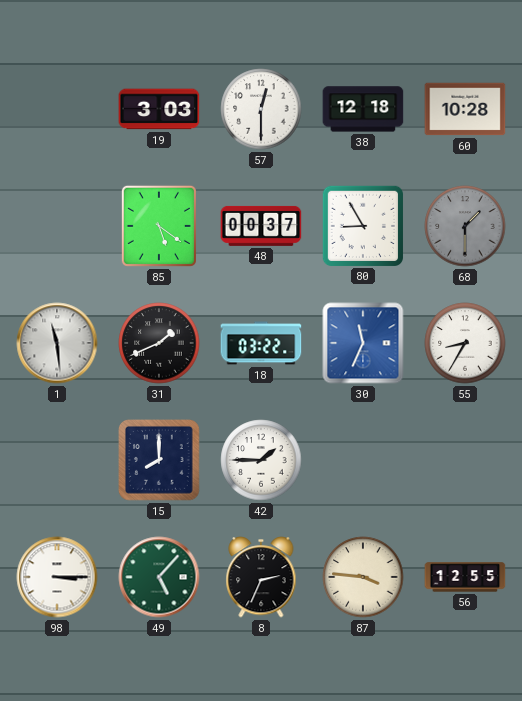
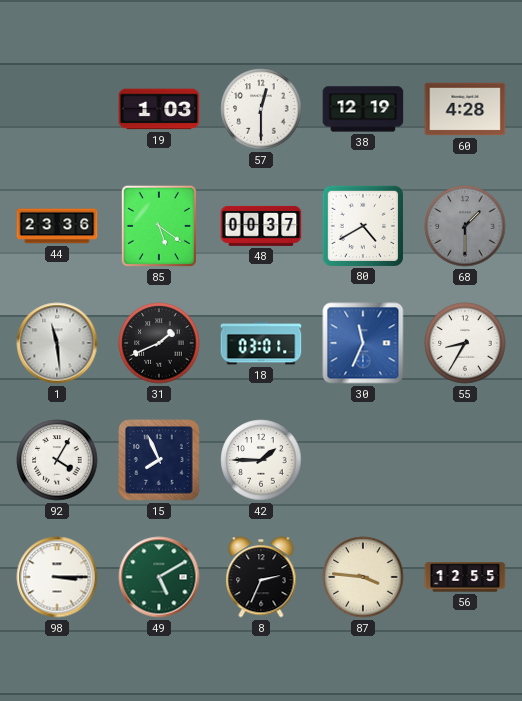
19: 3:03 -> 1:03
38: 12:18 -> 12:19
60: 10:28 -> 4:28
44: none -> 23:36
80: 8:55 -> 4:40
18: 03:22 -> 03:01
92: none -> 4:05
15: 8:00 -> 7:56
49: 5:07 -> 5:10
